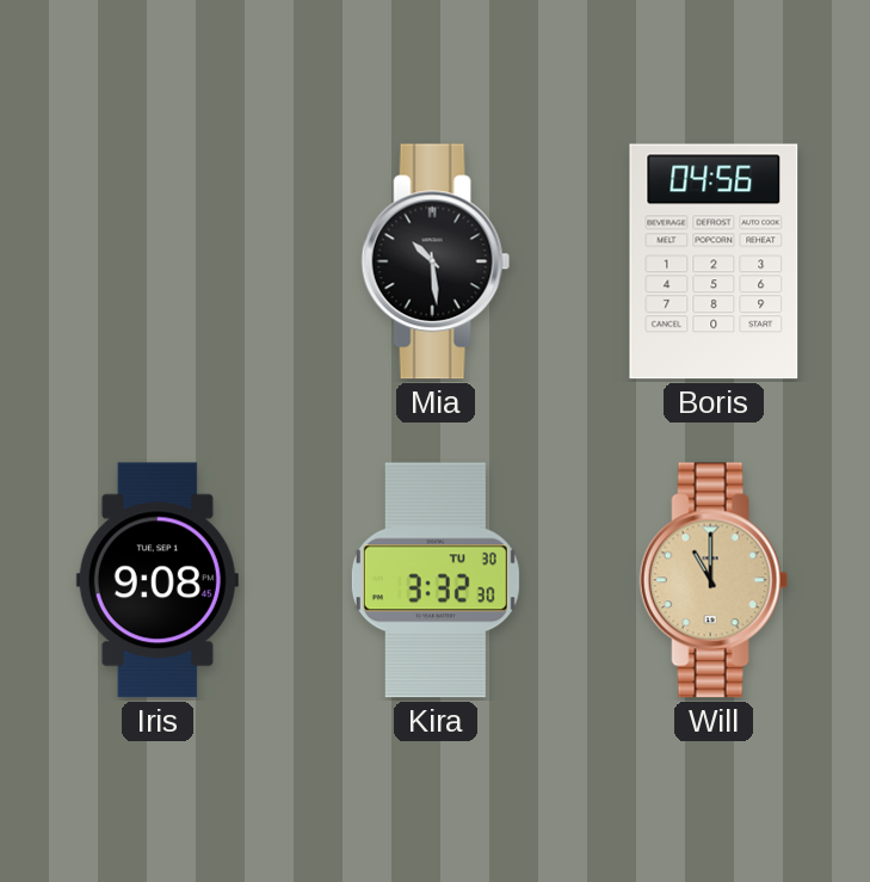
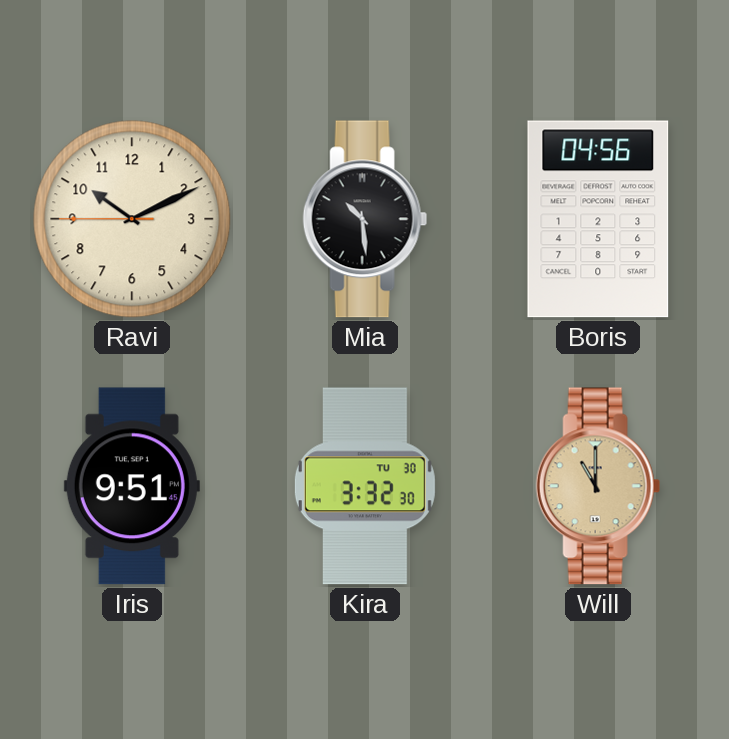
Ravi: none -> 10:10
Iris: 9:08 -> 9:51
